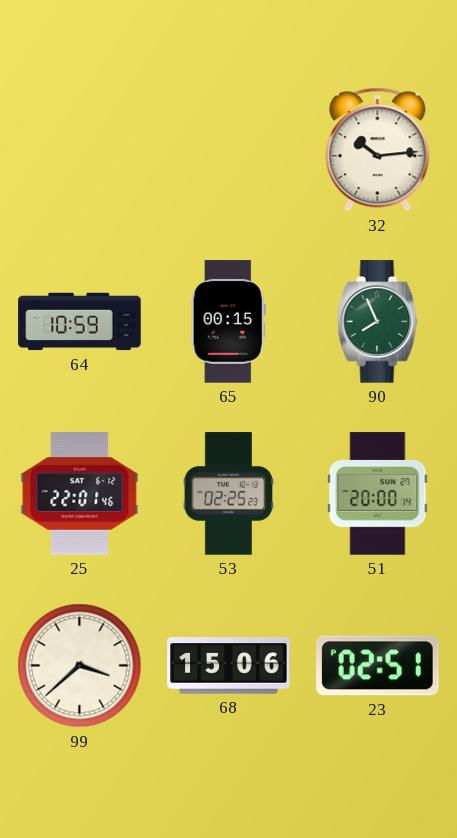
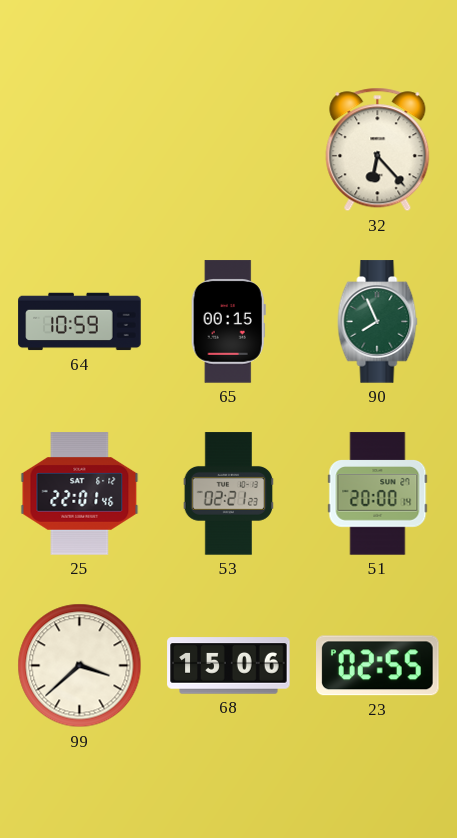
32: 10:14 -> 6:23
53: 02:25 -> 02:21
23: 02:51 -> 02:55
